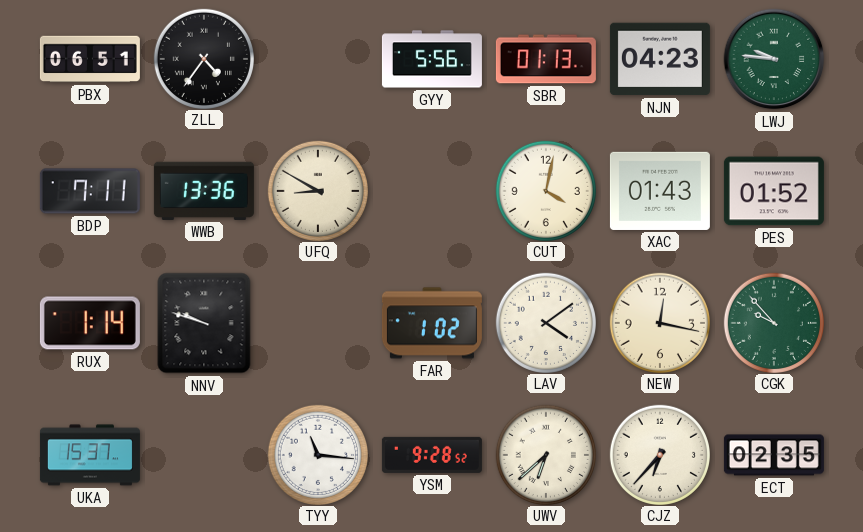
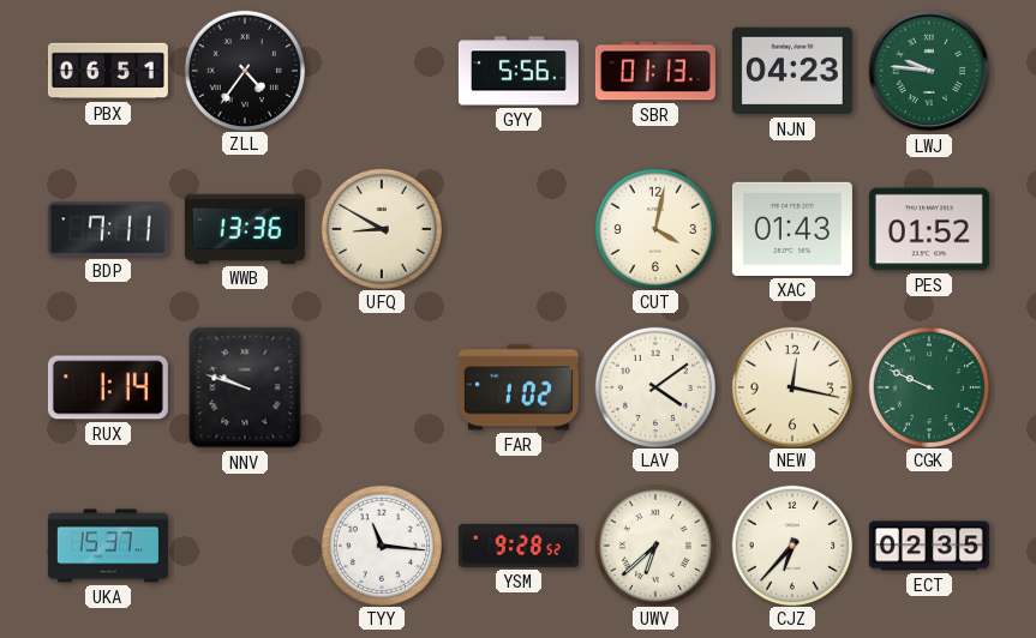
CGK: 9:53 -> 9:49
